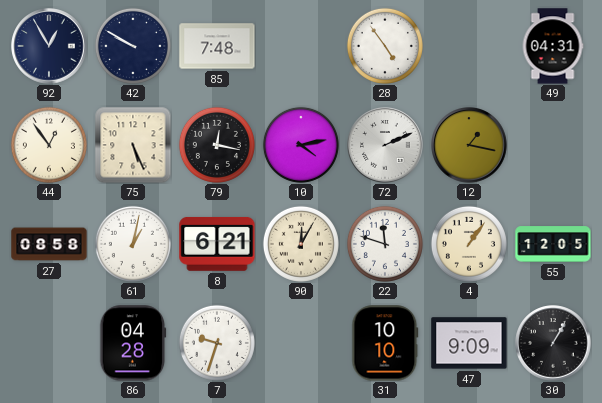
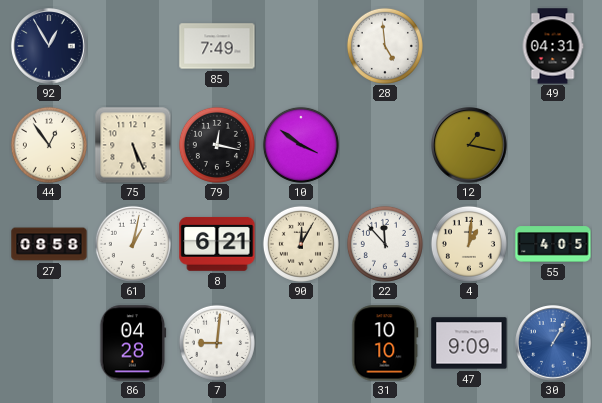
42: 9:50 -> none
85: 7:48 -> 7:49
28: 4:54 -> 4:59
10: 4:13 -> 3:51
72: 2:11 -> none
22: 11:48 -> 11:53
4: 1:06 -> 1:01
55: 12:05 -> 4:05
7: 9:33 -> 9:01
30 dial: black -> blue
